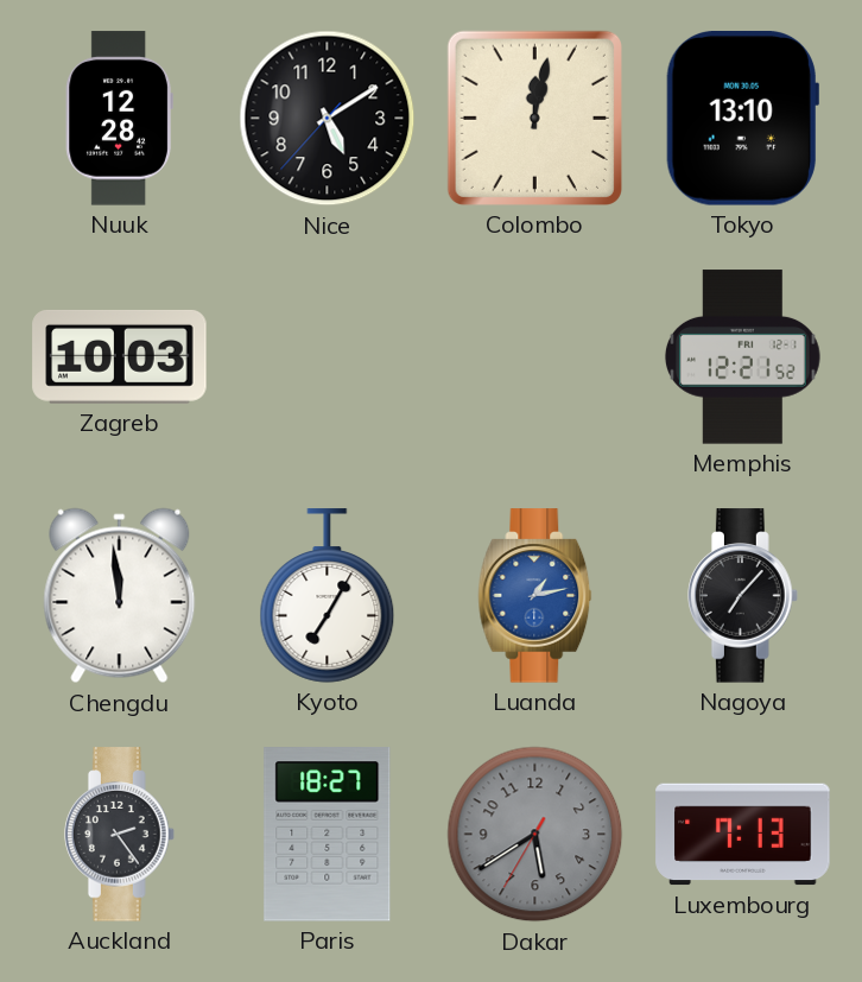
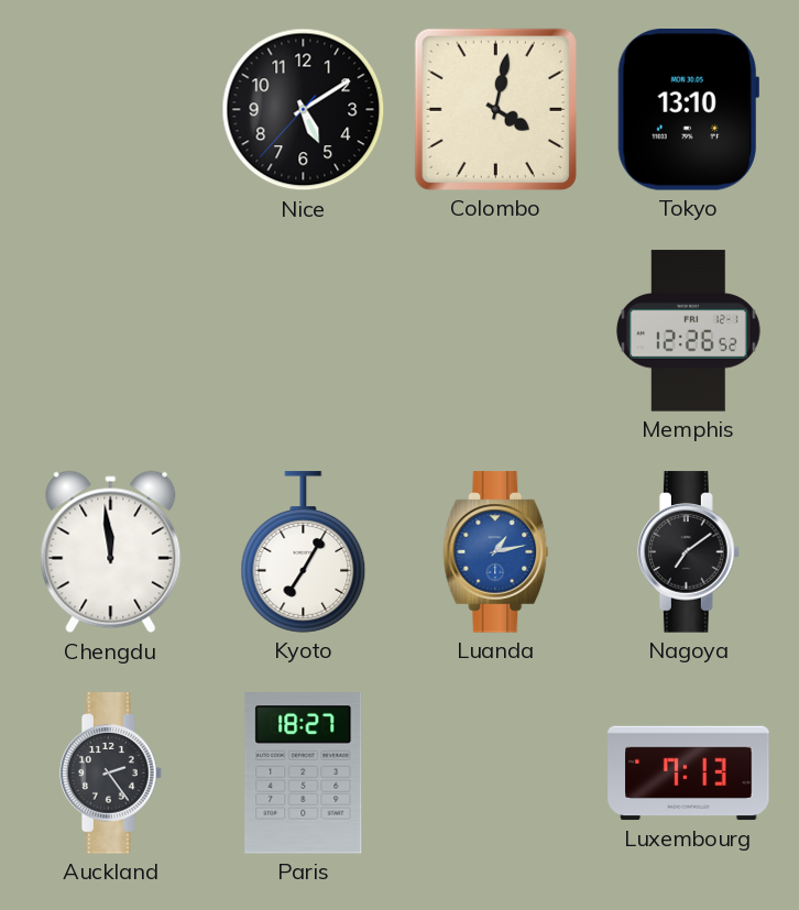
Nuuk: 12:28 -> none
Colombo: 12:02 -> 4:02
Zagreb: 10:03 -> none
Memphis: 12:21 -> 12:26
Nagoya: 7:07 -> 7:09
Dakar: 5:39 -> none
